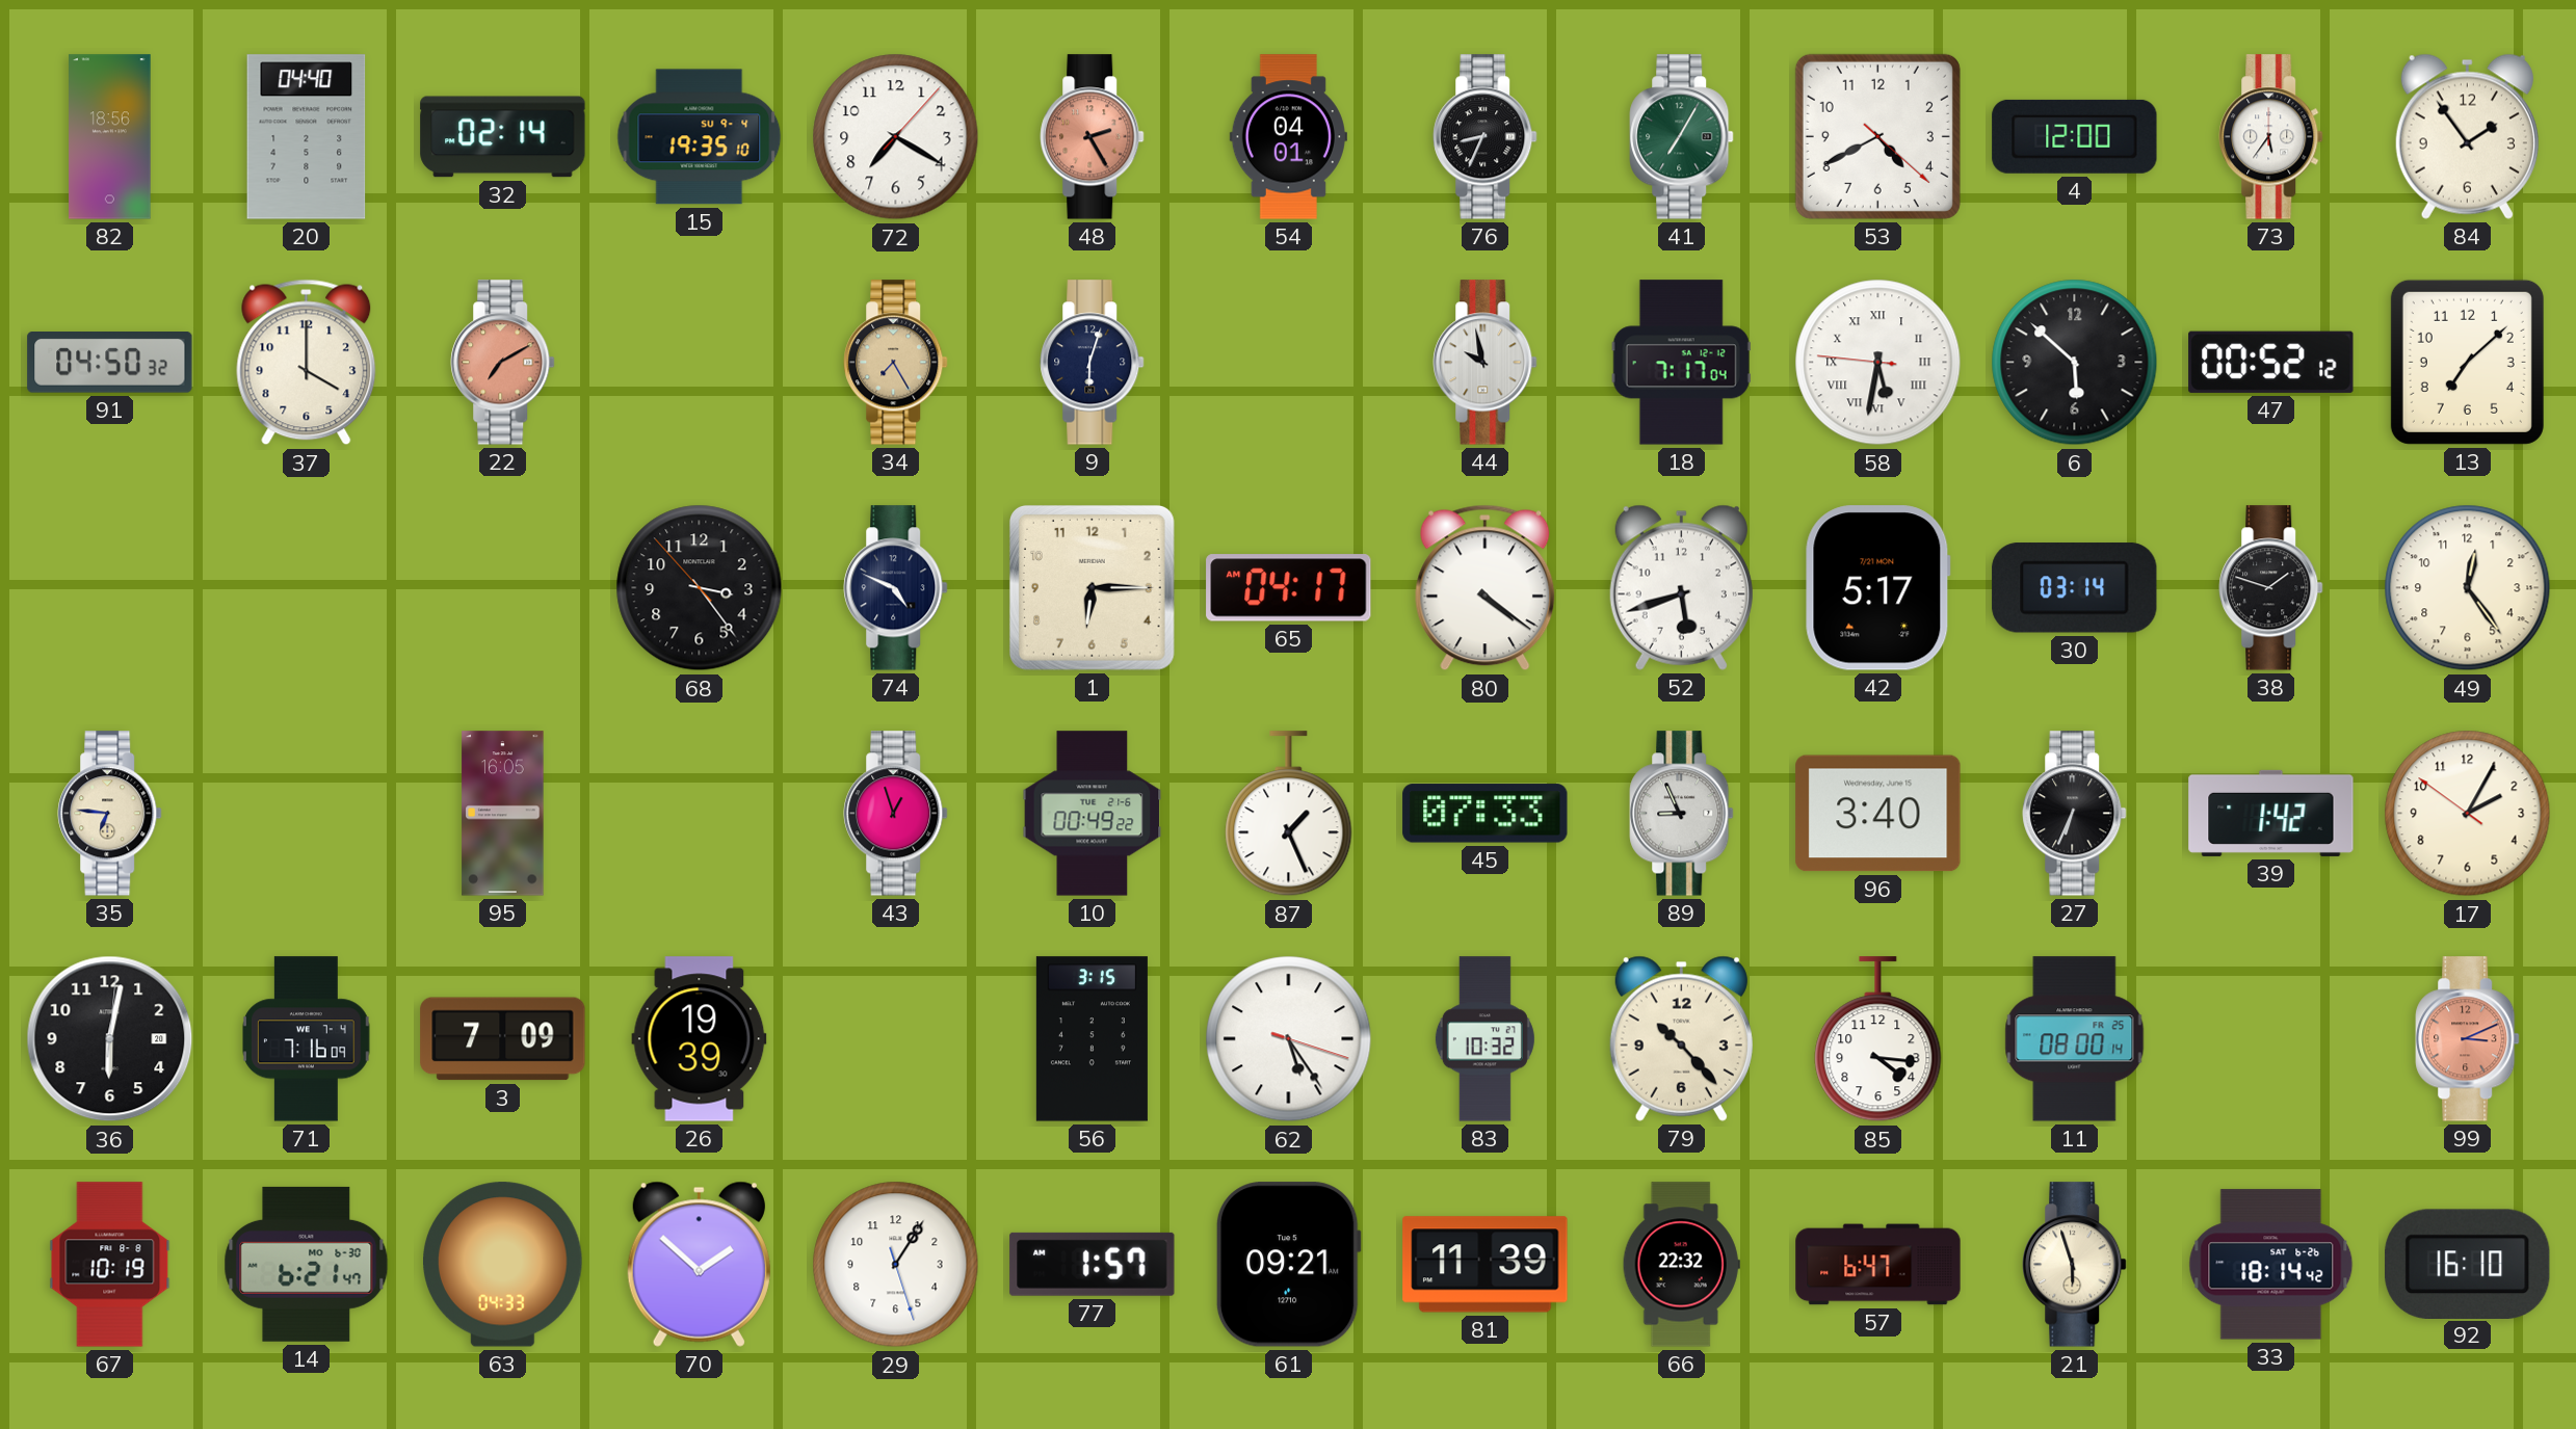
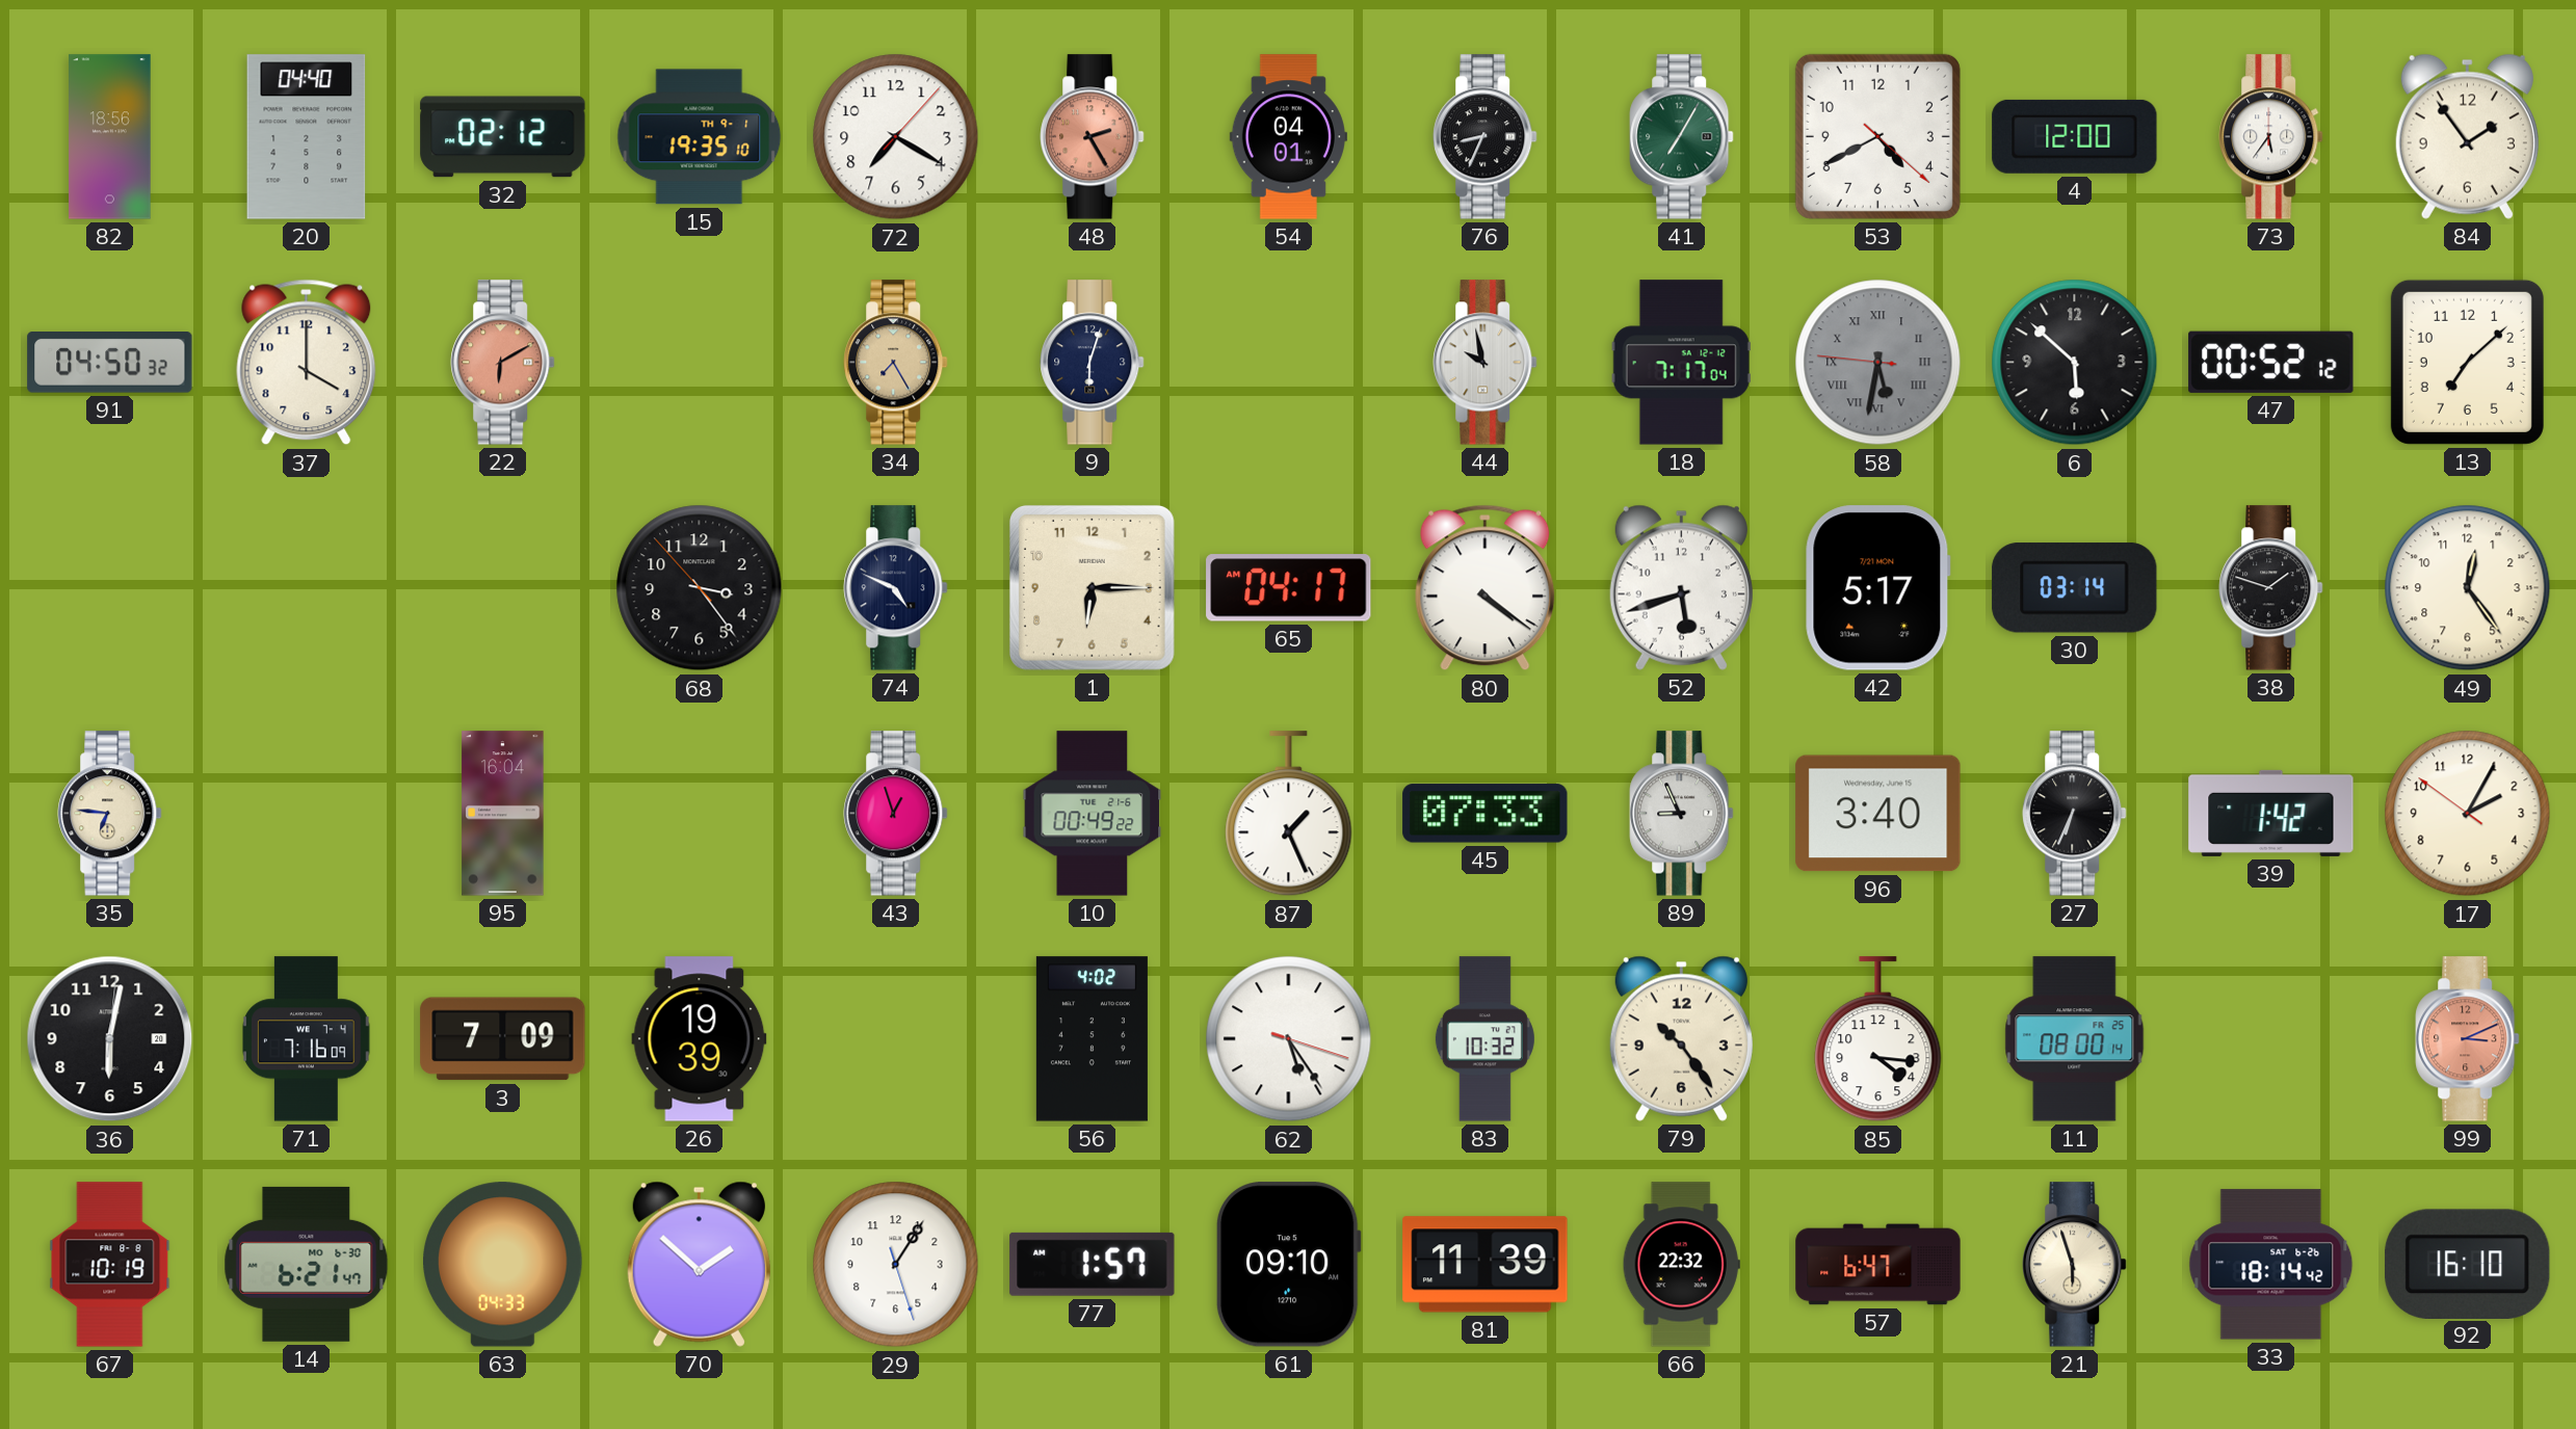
32: 02:14 -> 02:12
15 date: SU 9-4 -> TH 9-1
22: 7:10 -> 6:10
58 dial: white -> grey
95: 16:05 -> 16:04
56: 3:15 -> 4:02
79: 10:23 -> 10:24
61: 09:21 -> 09:10
